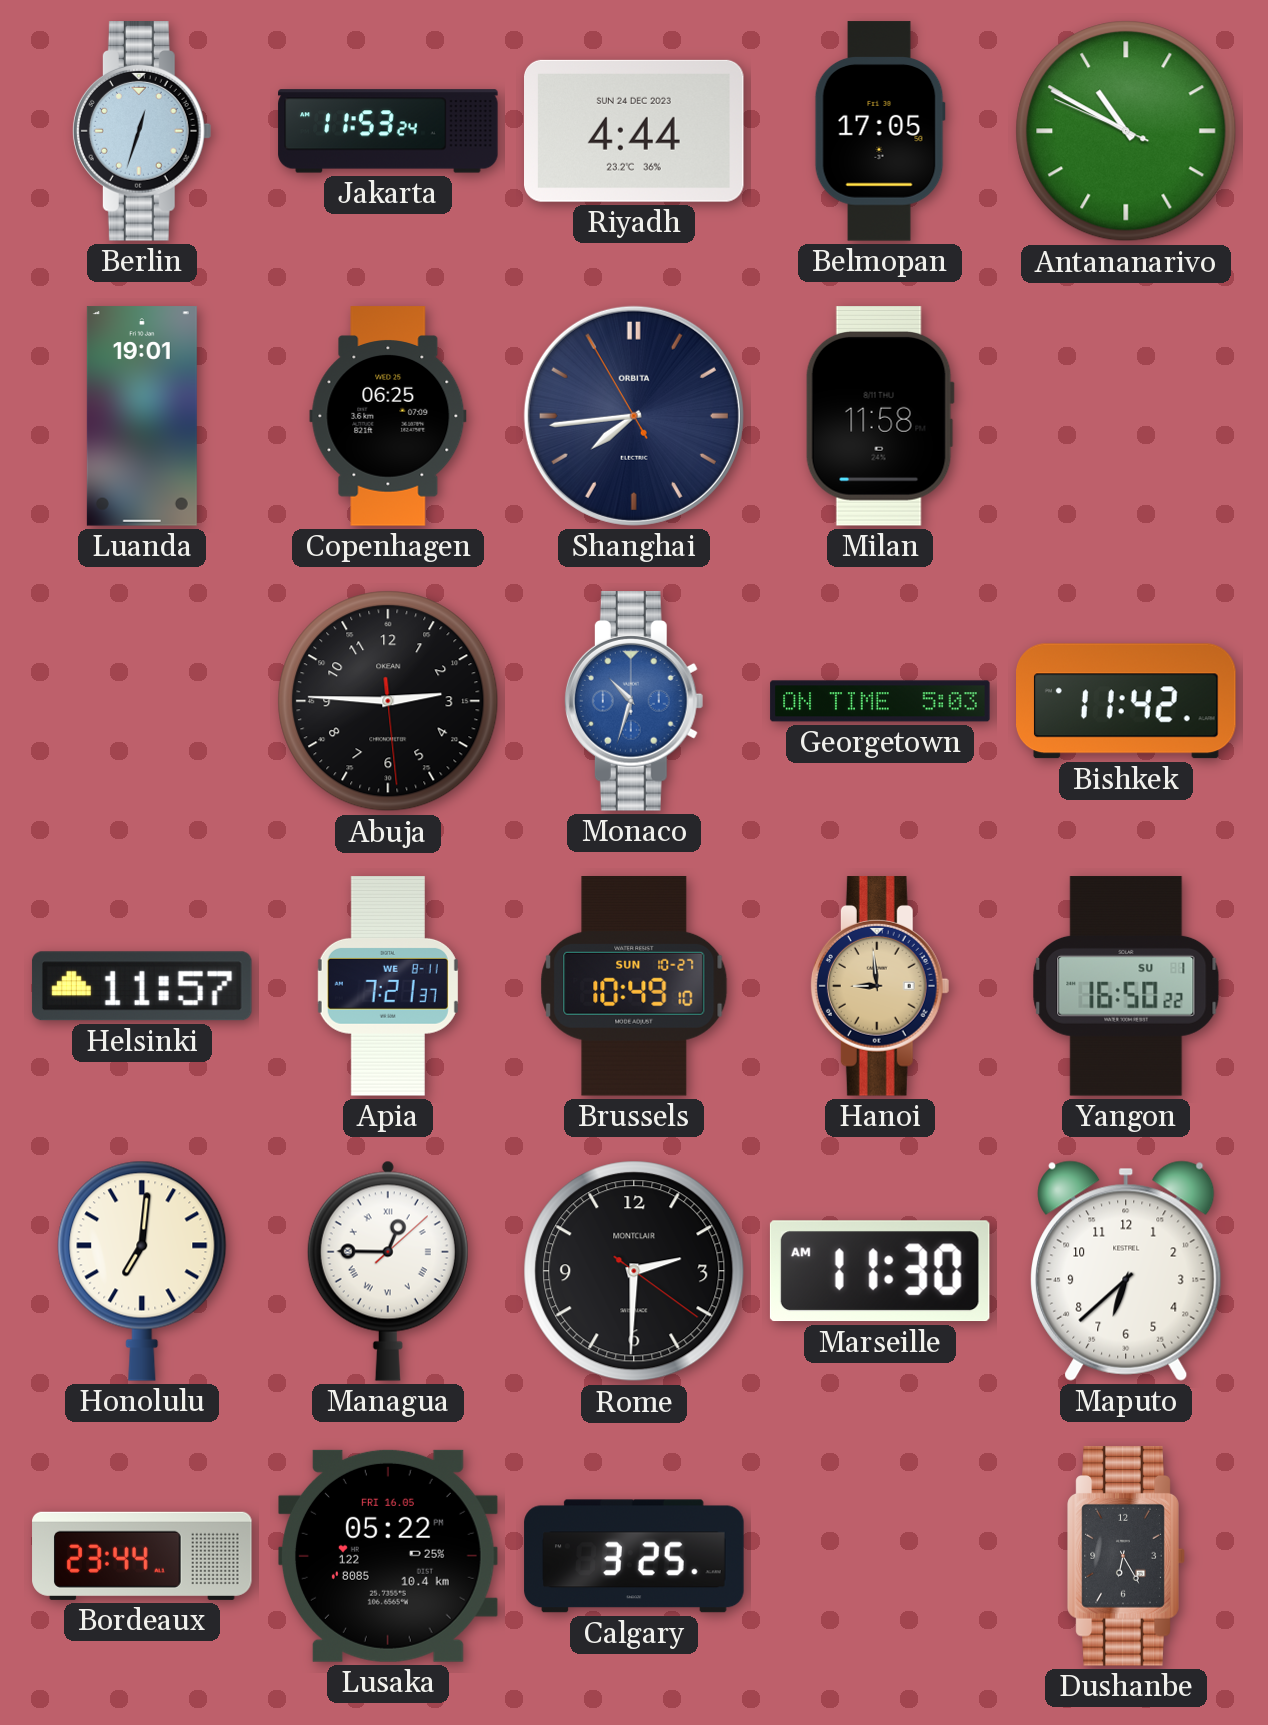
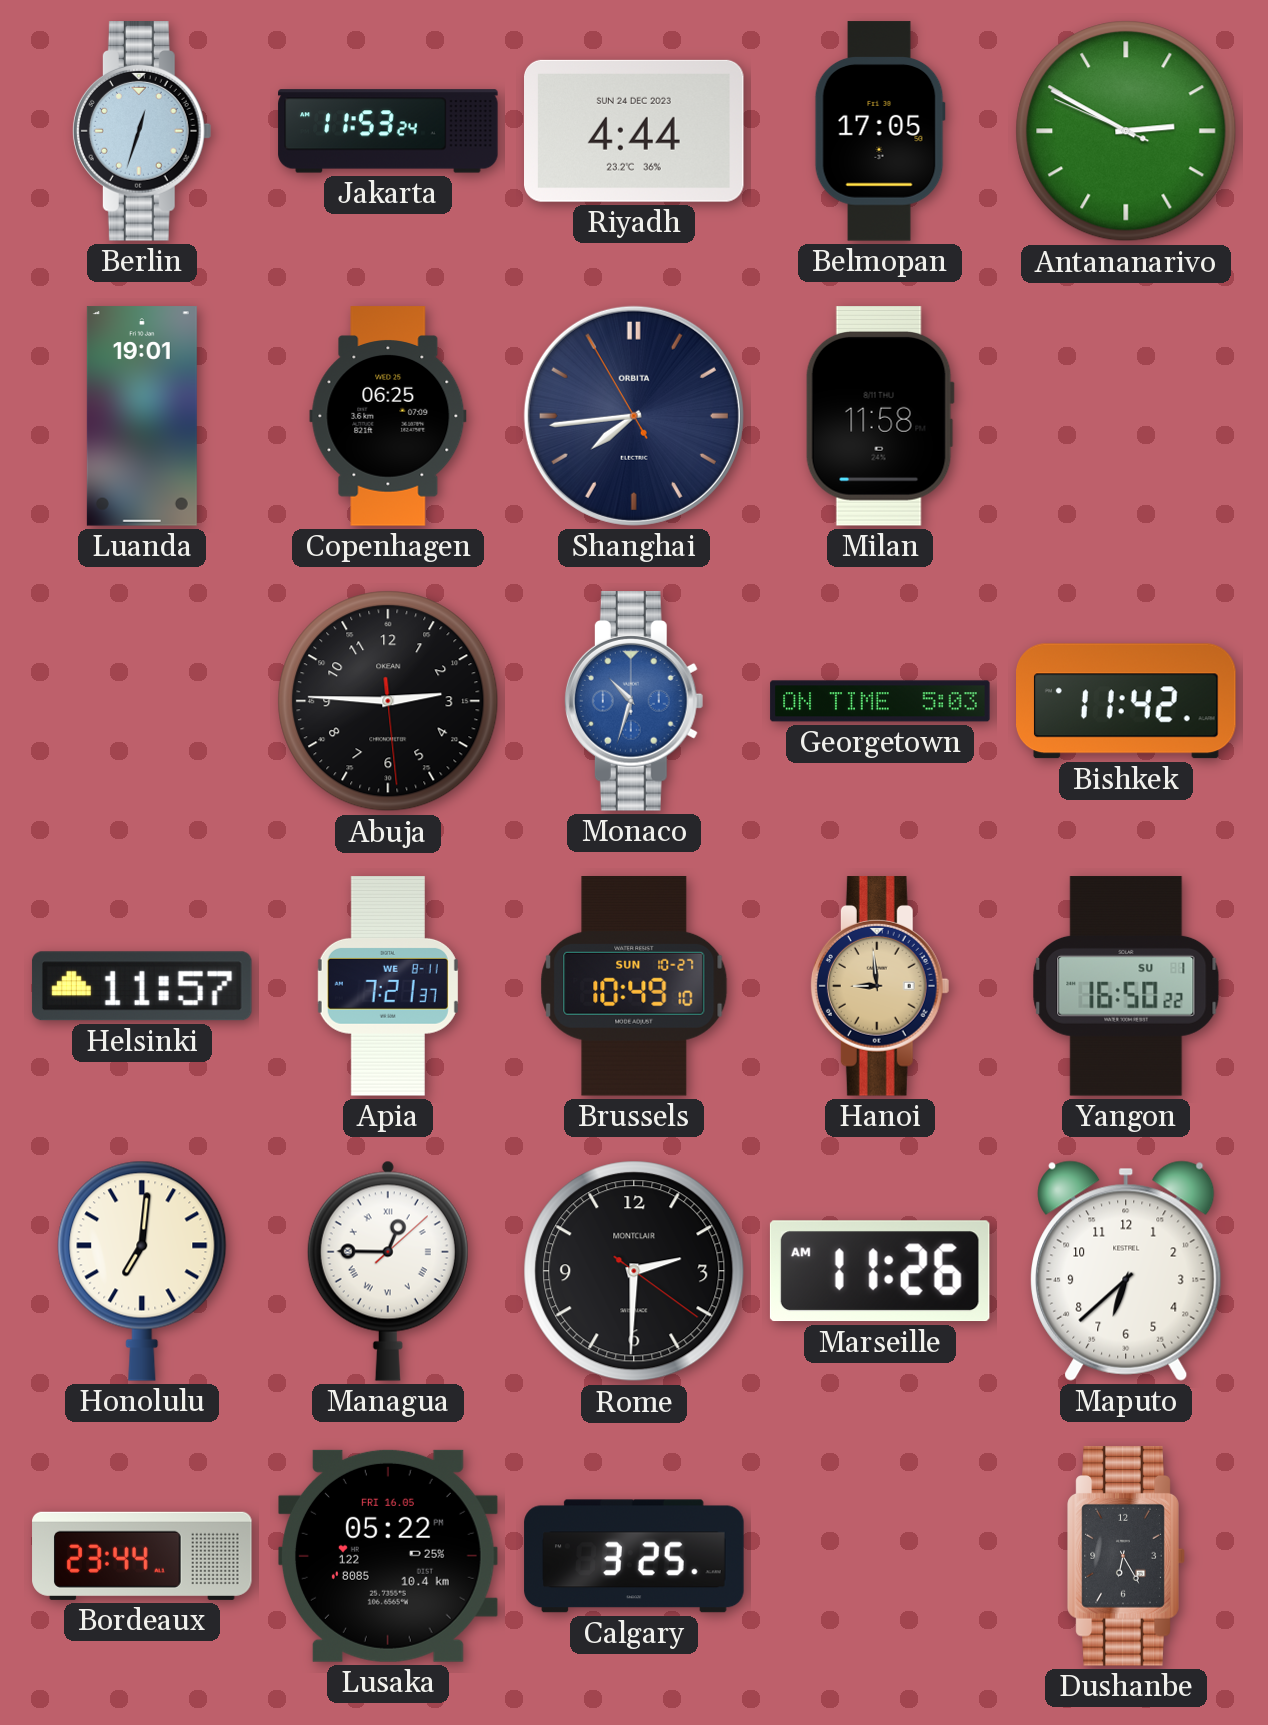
Antananarivo: 10:49 -> 2:49
Marseille: 11:30 -> 11:26
